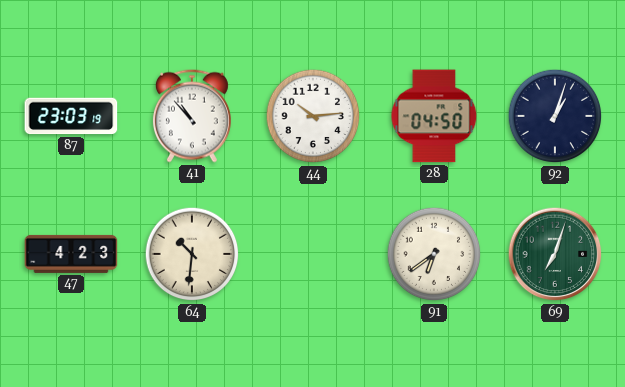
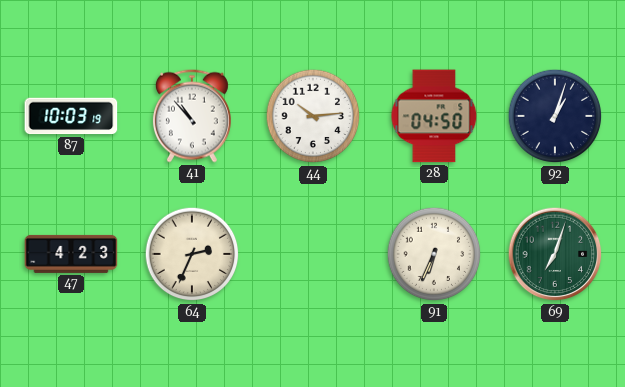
87: 23:03 -> 10:03
64: 10:31 -> 2:34
91: 6:39 -> 6:34
